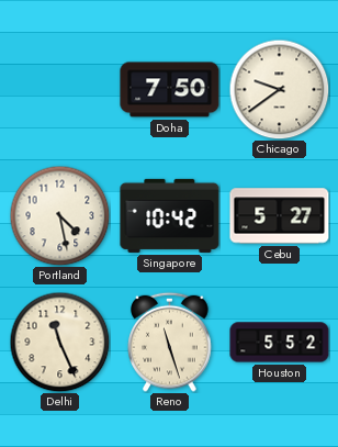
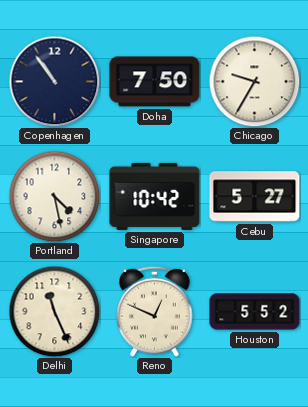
Copenhagen: none -> 10:54
Chicago: 9:39 -> 9:35
Reno: 11:27 -> 12:49
